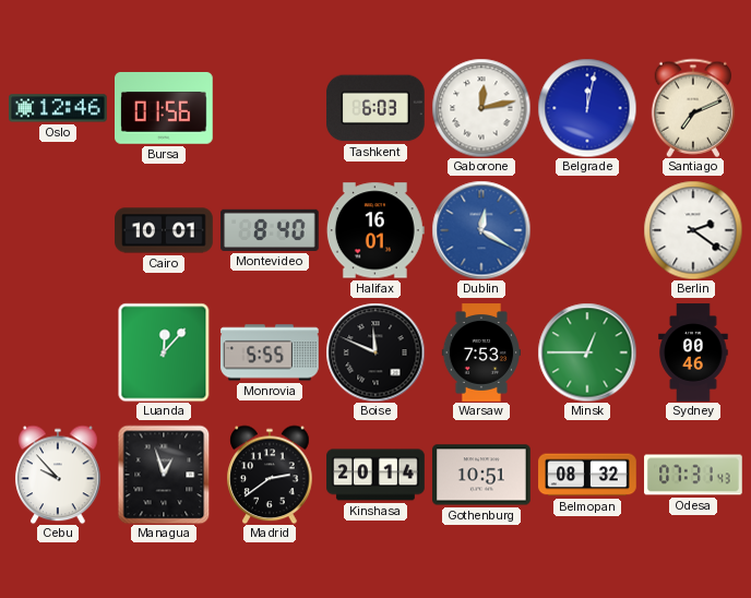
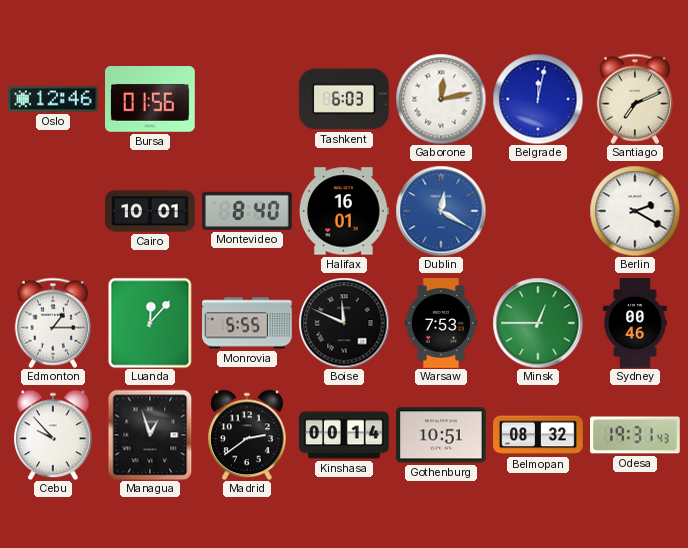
Berlin: 2:21 -> 2:20
Edmonton: none -> 1:15
Kinshasa: 20:14 -> 00:14
Odesa: 07:31 -> 19:31
